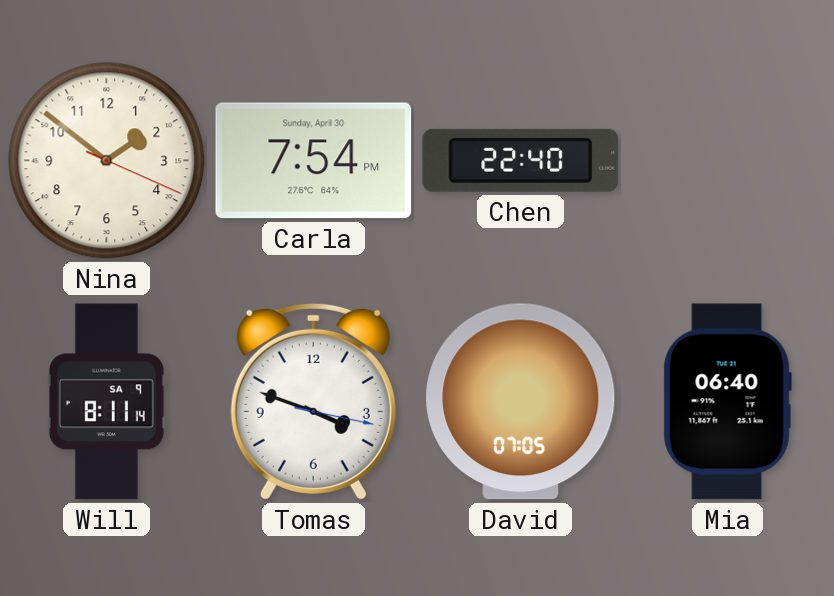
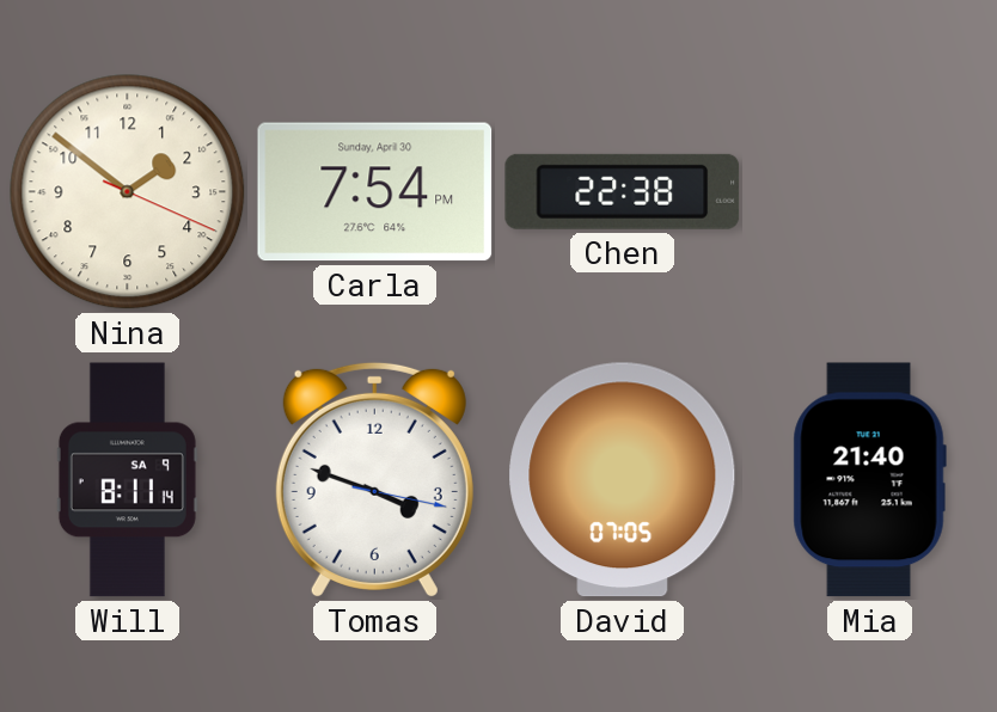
Chen: 22:40 -> 22:38
Mia: 06:40 -> 21:40
